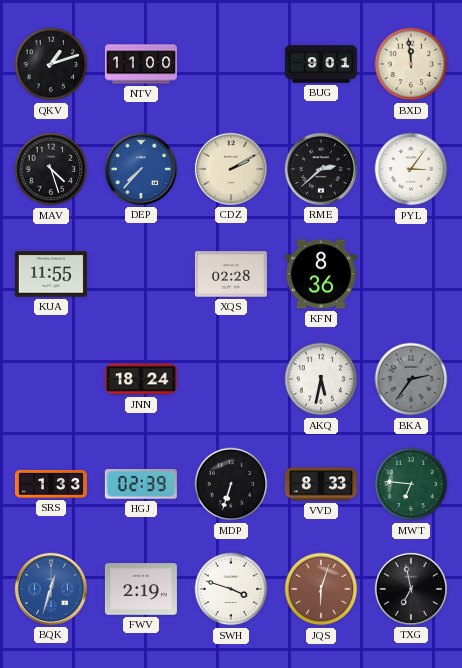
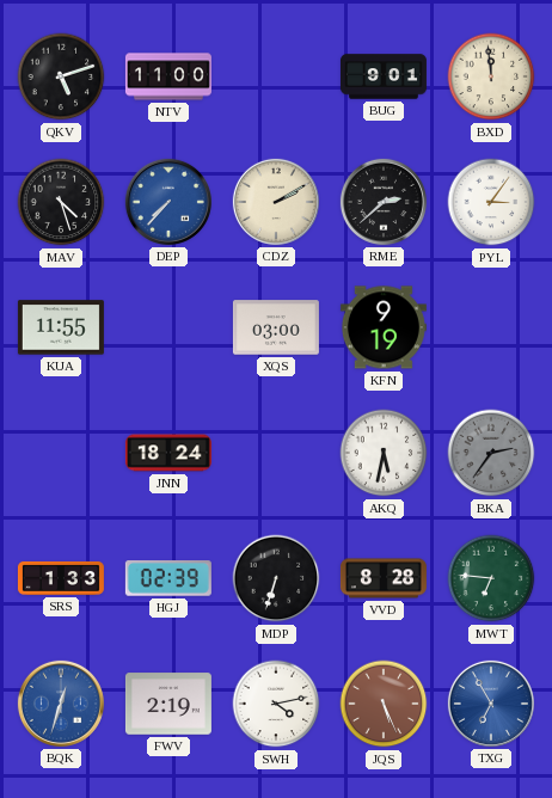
QKV: 1:12 -> 5:12
XQS: 02:28 -> 03:00
KFN: 8:36 -> 9:19
VVD: 8:33 -> 8:28
SWH: 3:48 -> 4:13
JQS: 6:03 -> 5:26
TXG: 6:58 -> 6:55
TXG dial: black -> blue
